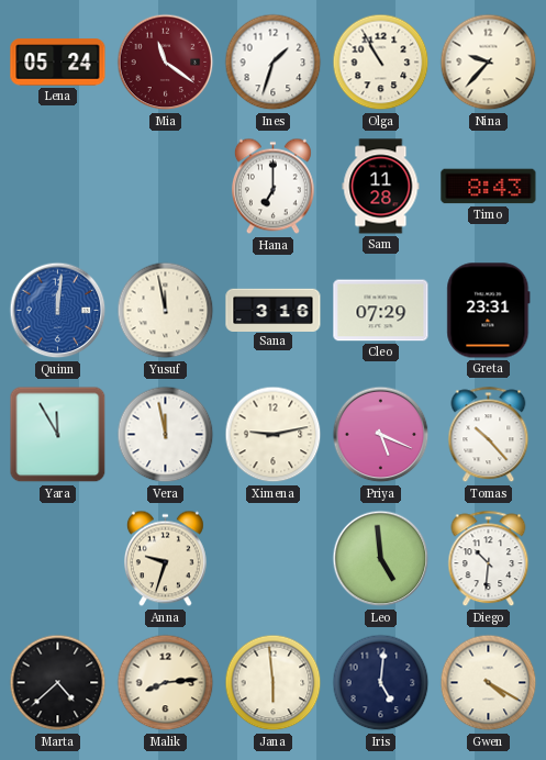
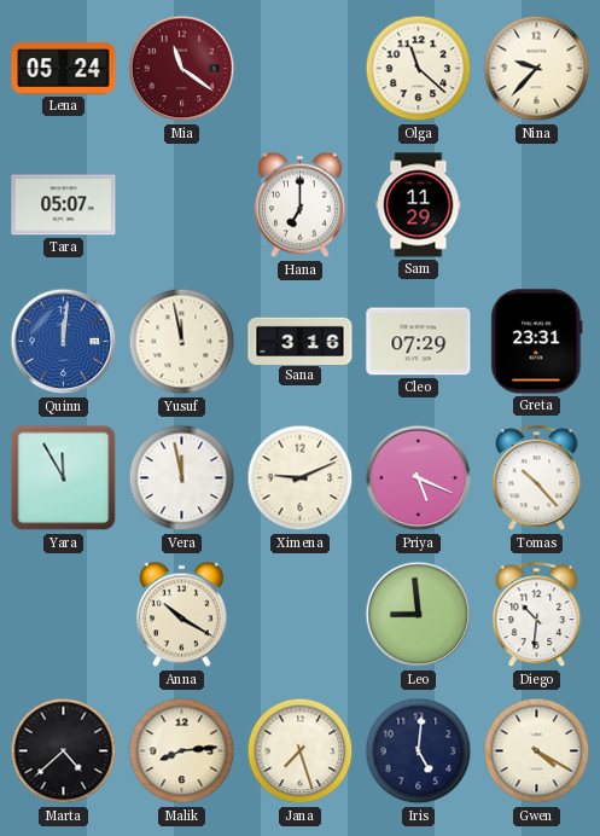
Ines: 1:33 -> none
Olga: 10:55 -> 11:22
Tara: none -> 05:07
Sam: 11:28 -> 11:29
Timo: 8:43 -> none
Ximena: 9:13 -> 9:11
Anna: 9:33 -> 10:20
Leo: 4:59 -> 8:59
Jana: 5:59 -> 7:27
